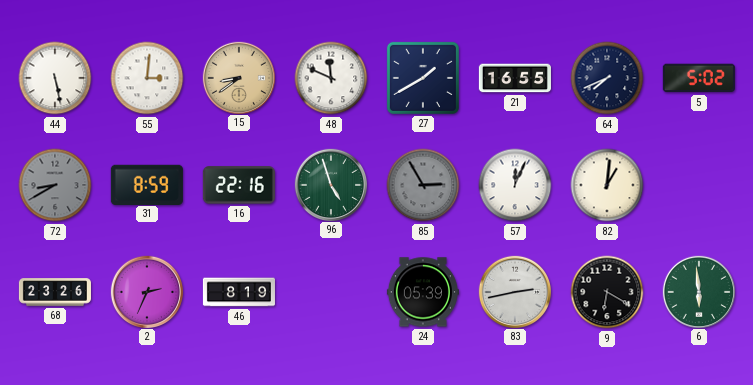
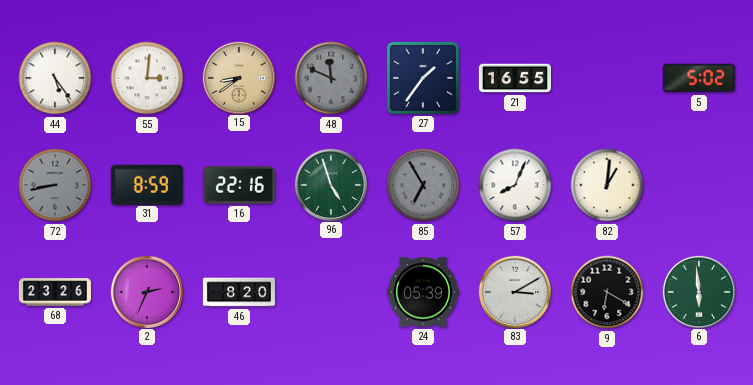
44: 5:28 -> 5:24
48 dial: white -> grey
27: 1:40 -> 1:36
64: 7:41 -> none
72: 8:40 -> 8:43
85: 2:55 -> 6:55
57: 12:04 -> 8:04
46: 8:19 -> 8:20
83: 2:43 -> 3:10
